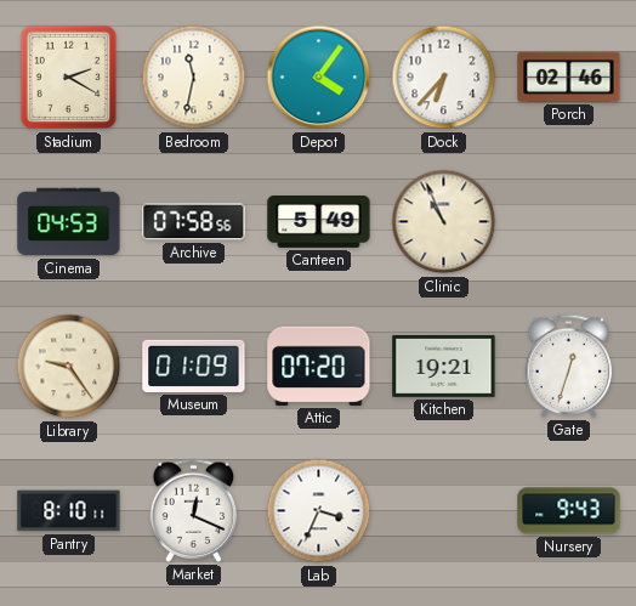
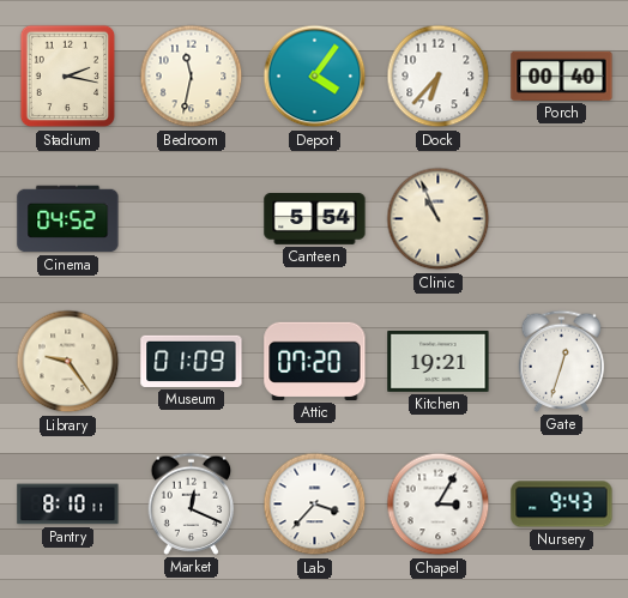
Stadium: 2:20 -> 2:17
Porch: 02:46 -> 00:40
Cinema: 04:53 -> 04:52
Archive: 07:58 -> none
Canteen: 5:49 -> 5:54
Lab: 3:34 -> 3:37
Chapel: none -> 3:05
